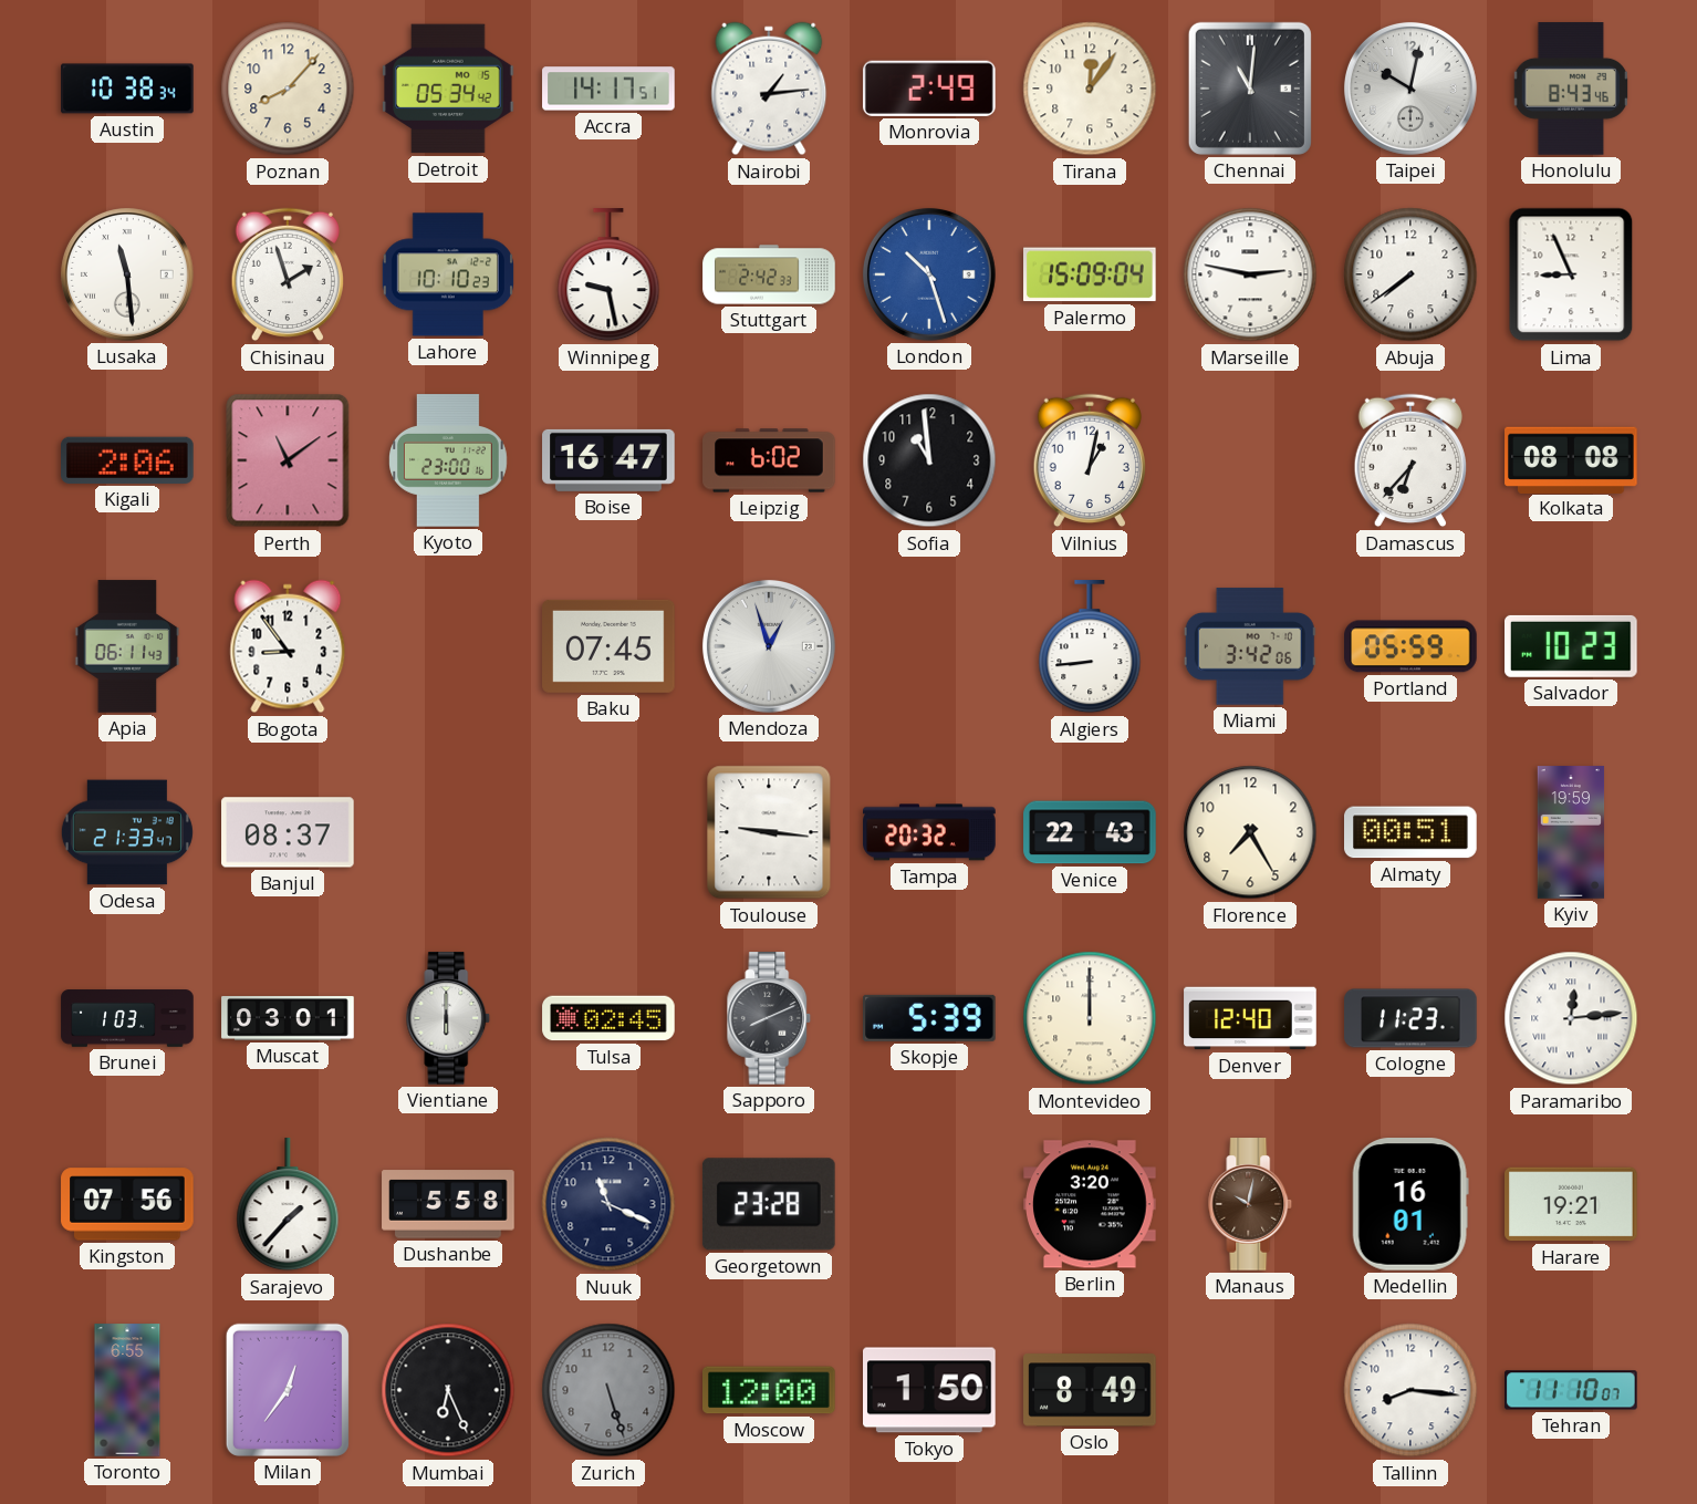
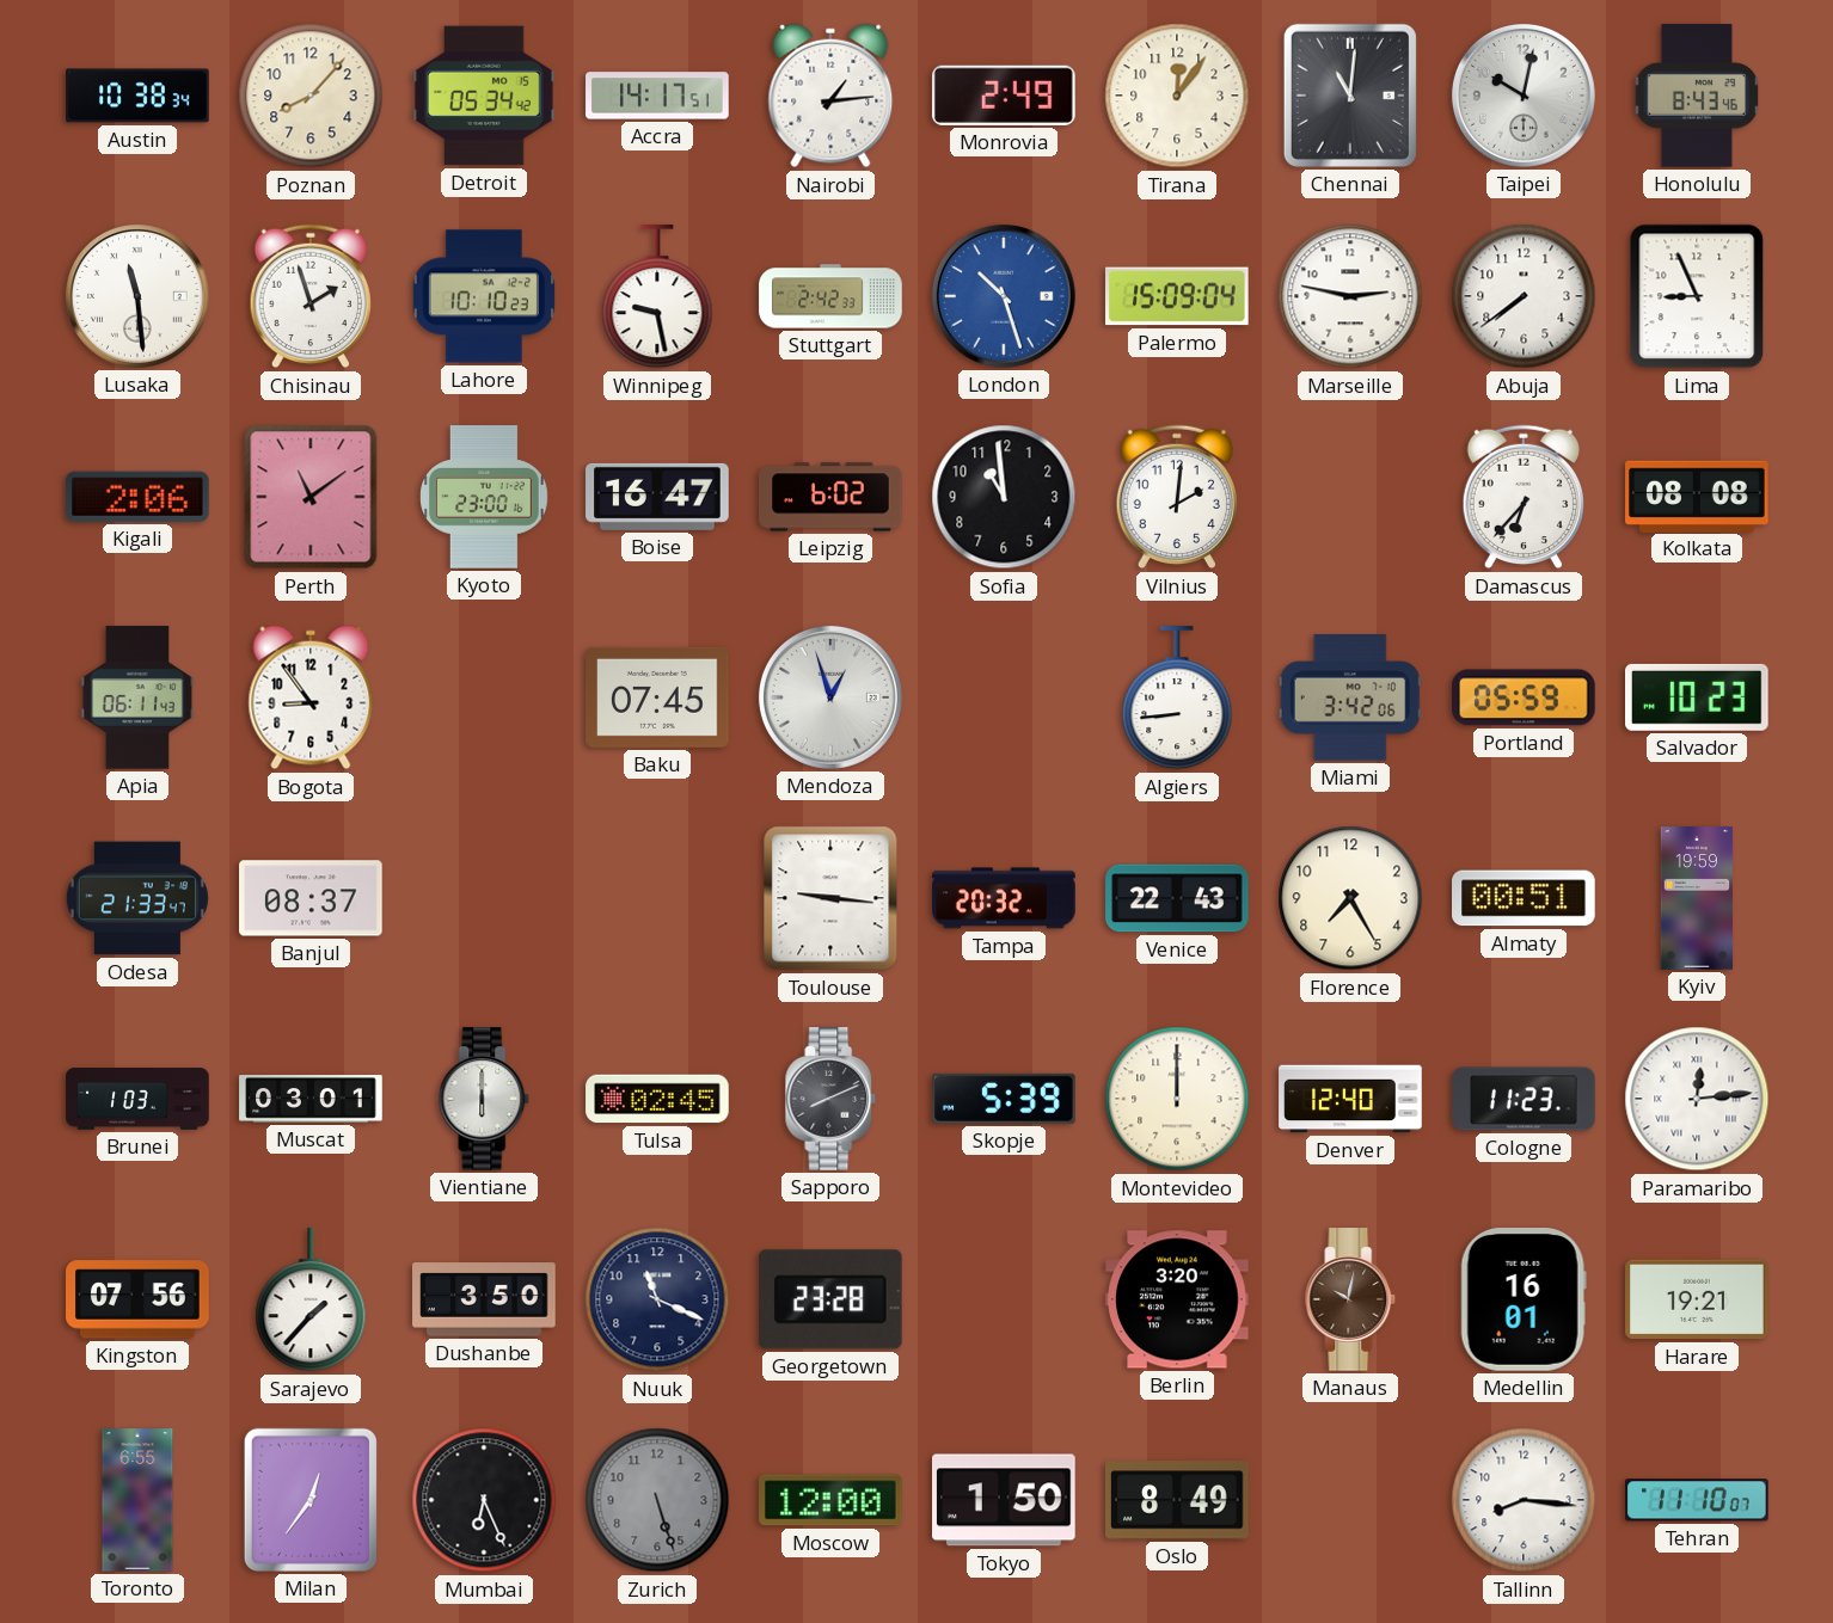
Vilnius: 1:02 -> 2:01
Dushanbe: 5:58 -> 3:50
